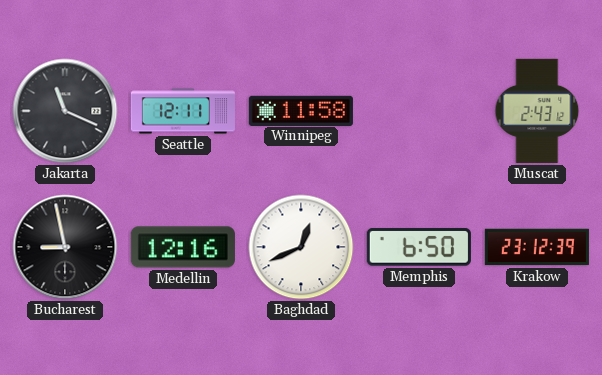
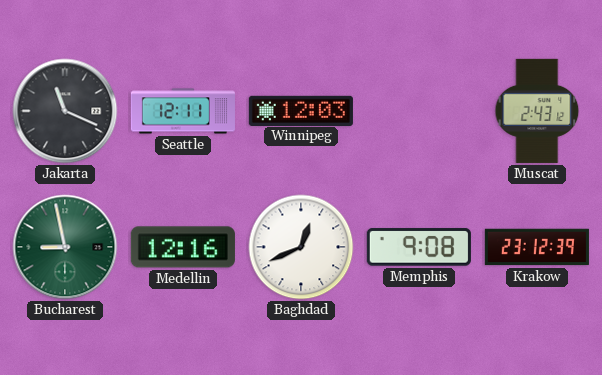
Winnipeg: 11:58 -> 12:03
Bucharest dial: black -> green
Memphis: 6:50 -> 9:08
